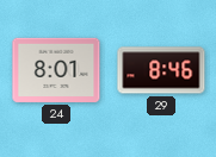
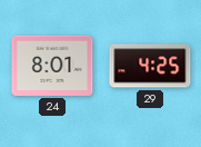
29: 8:46 -> 4:25
